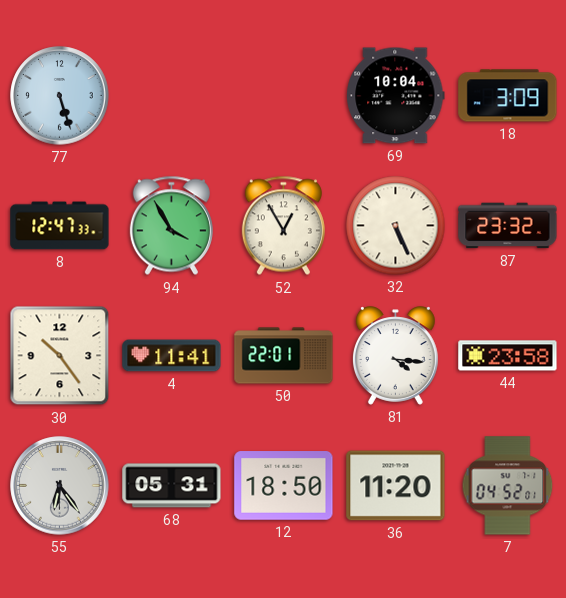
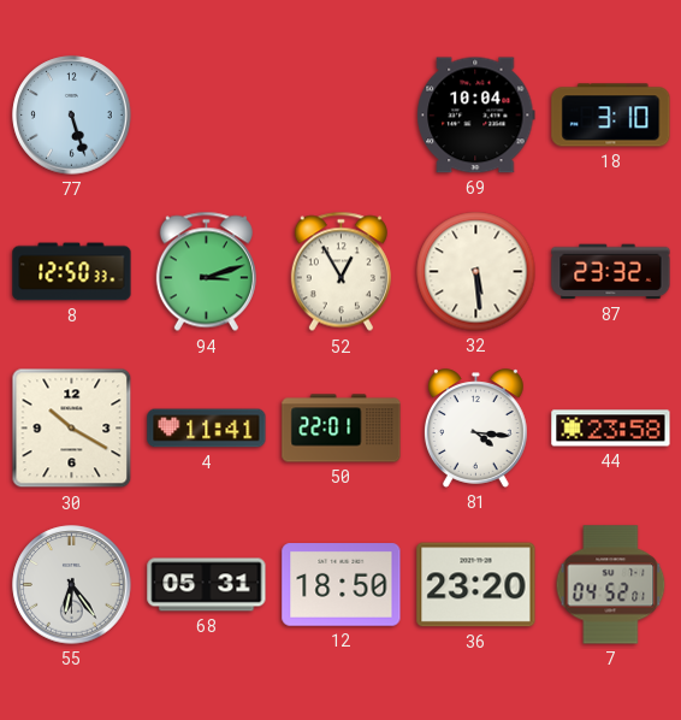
18: 3:09 -> 3:10
8: 12:47 -> 12:50
94: 3:55 -> 3:12
32: 5:26 -> 5:29
30: 10:24 -> 10:20
36: 11:20 -> 23:20
